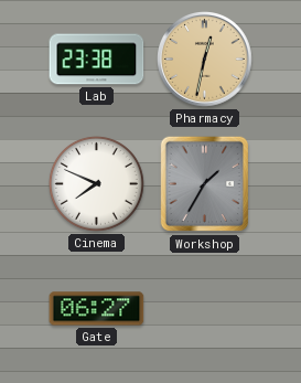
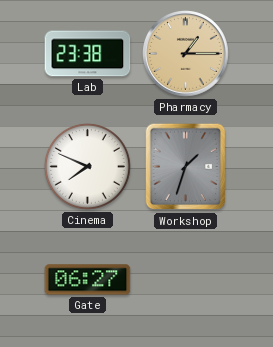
Pharmacy: 12:32 -> 1:15
Workshop: 1:35 -> 1:33
